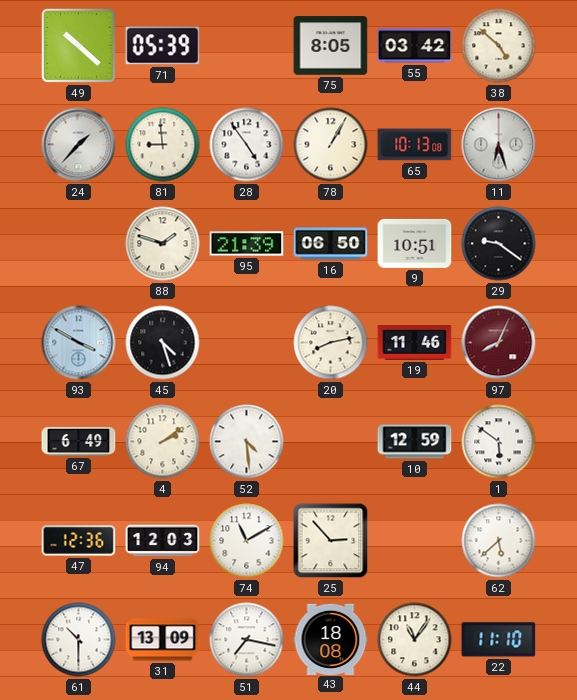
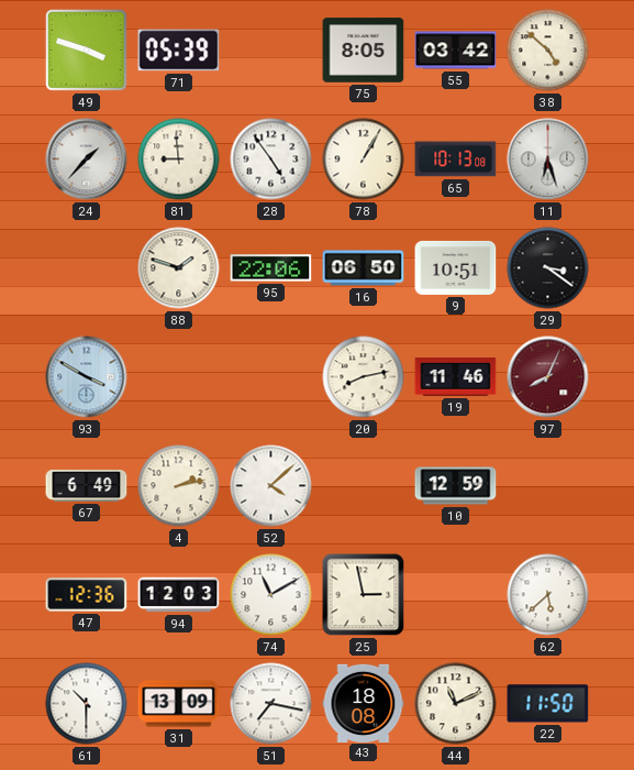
49: 10:22 -> 3:48
95: 21:39 -> 22:06
29: 9:21 -> 3:21
45: 4:27 -> none
4: 2:09 -> 2:13
52: 4:29 -> 4:08
1: 5:51 -> none
25: 2:53 -> 2:58
44: 11:06 -> 11:11
22: 11:10 -> 11:50
